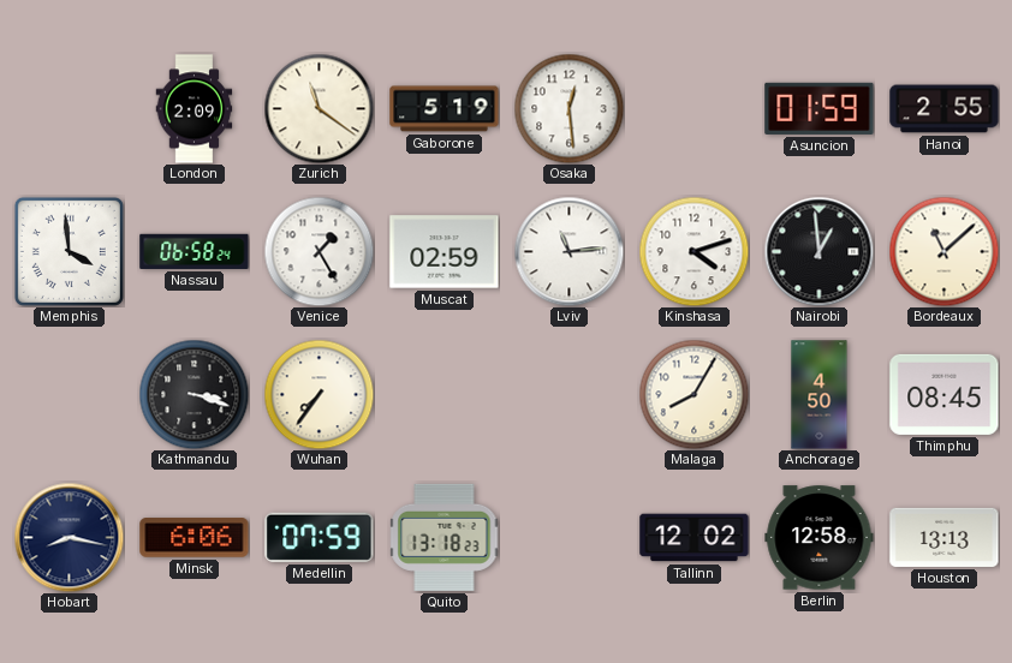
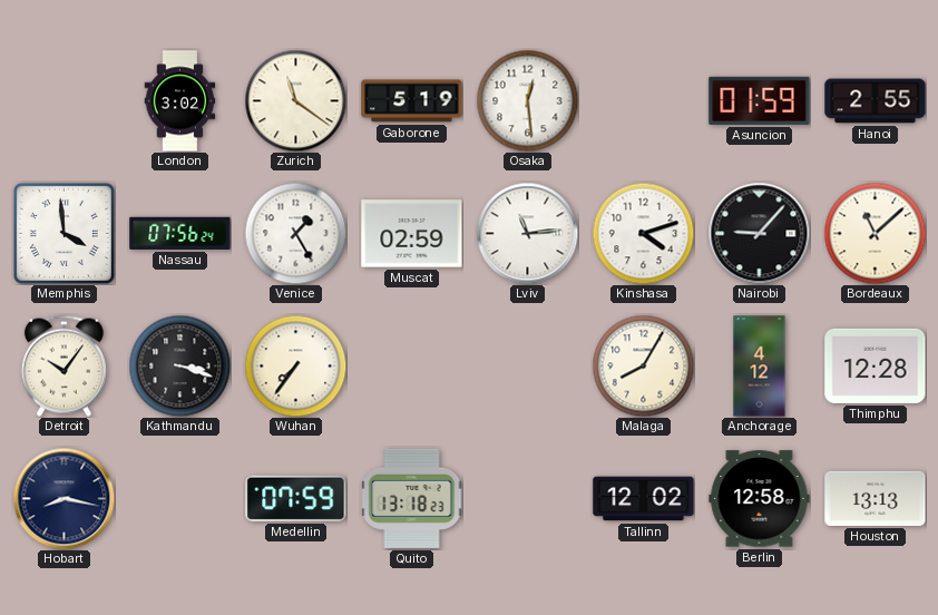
London: 2:09 -> 3:02
Nassau: 06:58 -> 07:56
Nairobi: 12:59 -> 9:07
Detroit: none -> 10:06
Anchorage: 4:50 -> 4:12
Thimphu: 08:45 -> 12:28
Minsk: 6:06 -> none
